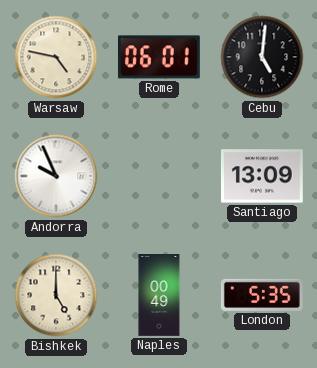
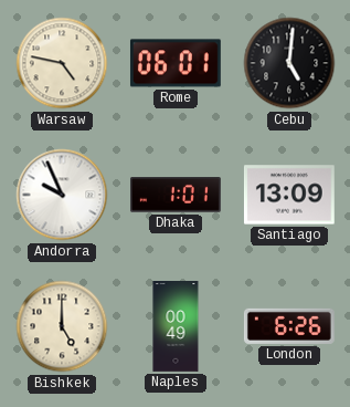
Dhaka: none -> 1:01
London: 5:35 -> 6:26
